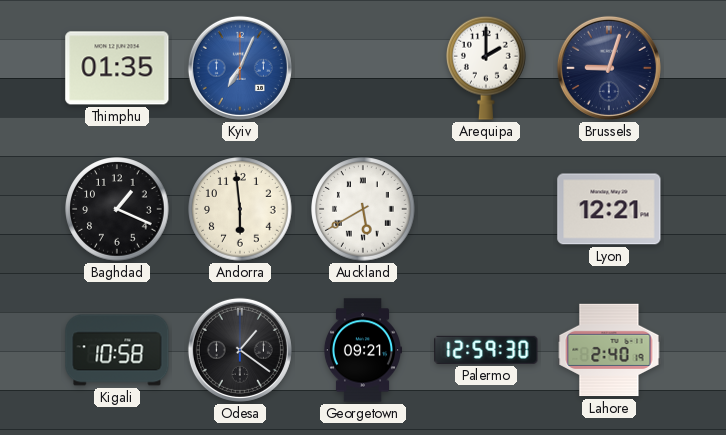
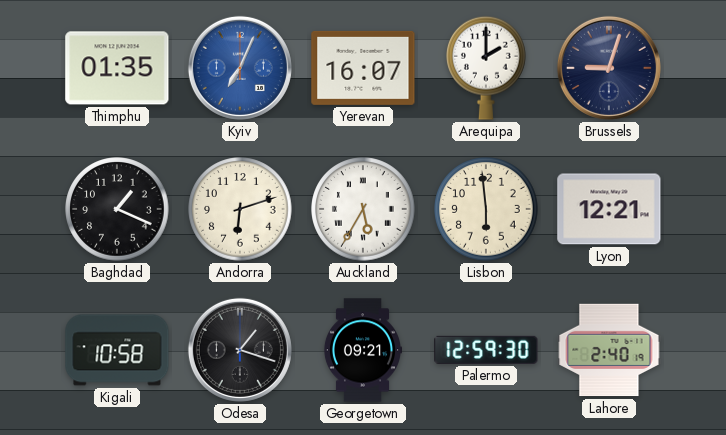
Yerevan: none -> 16:07
Andorra: 5:59 -> 6:12
Auckland: 5:40 -> 5:35
Lisbon: none -> 5:59
Odesa: 1:21 -> 1:18
